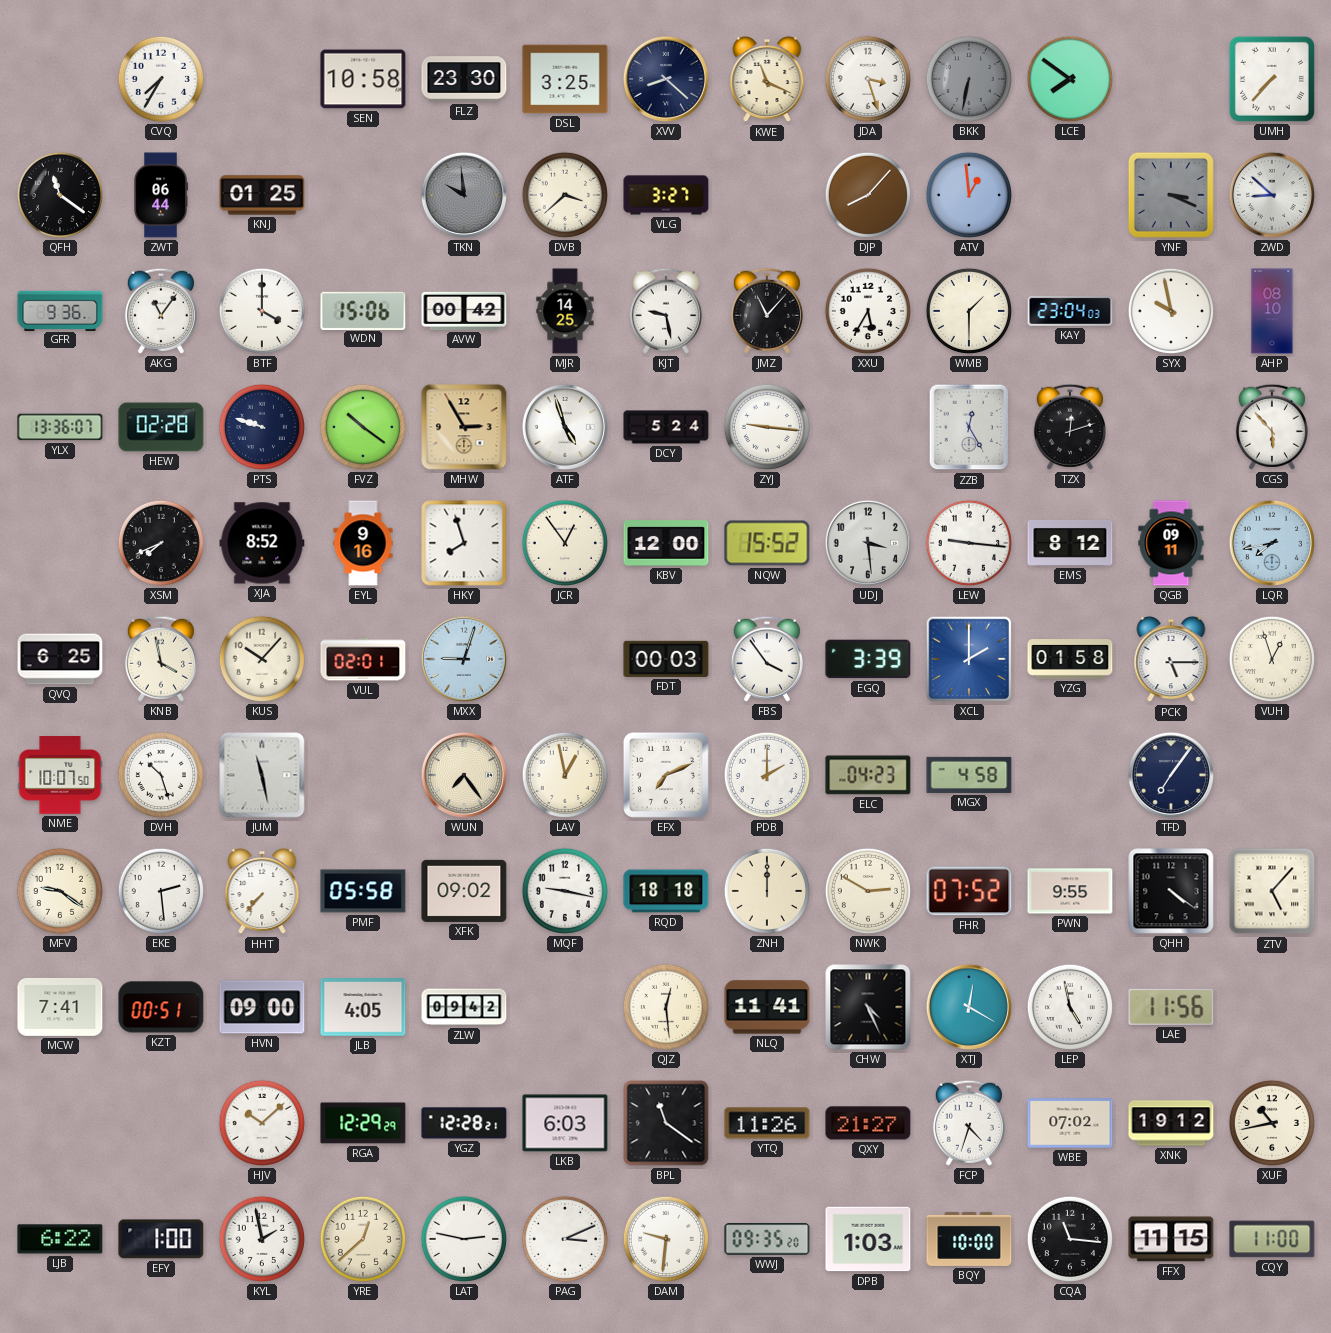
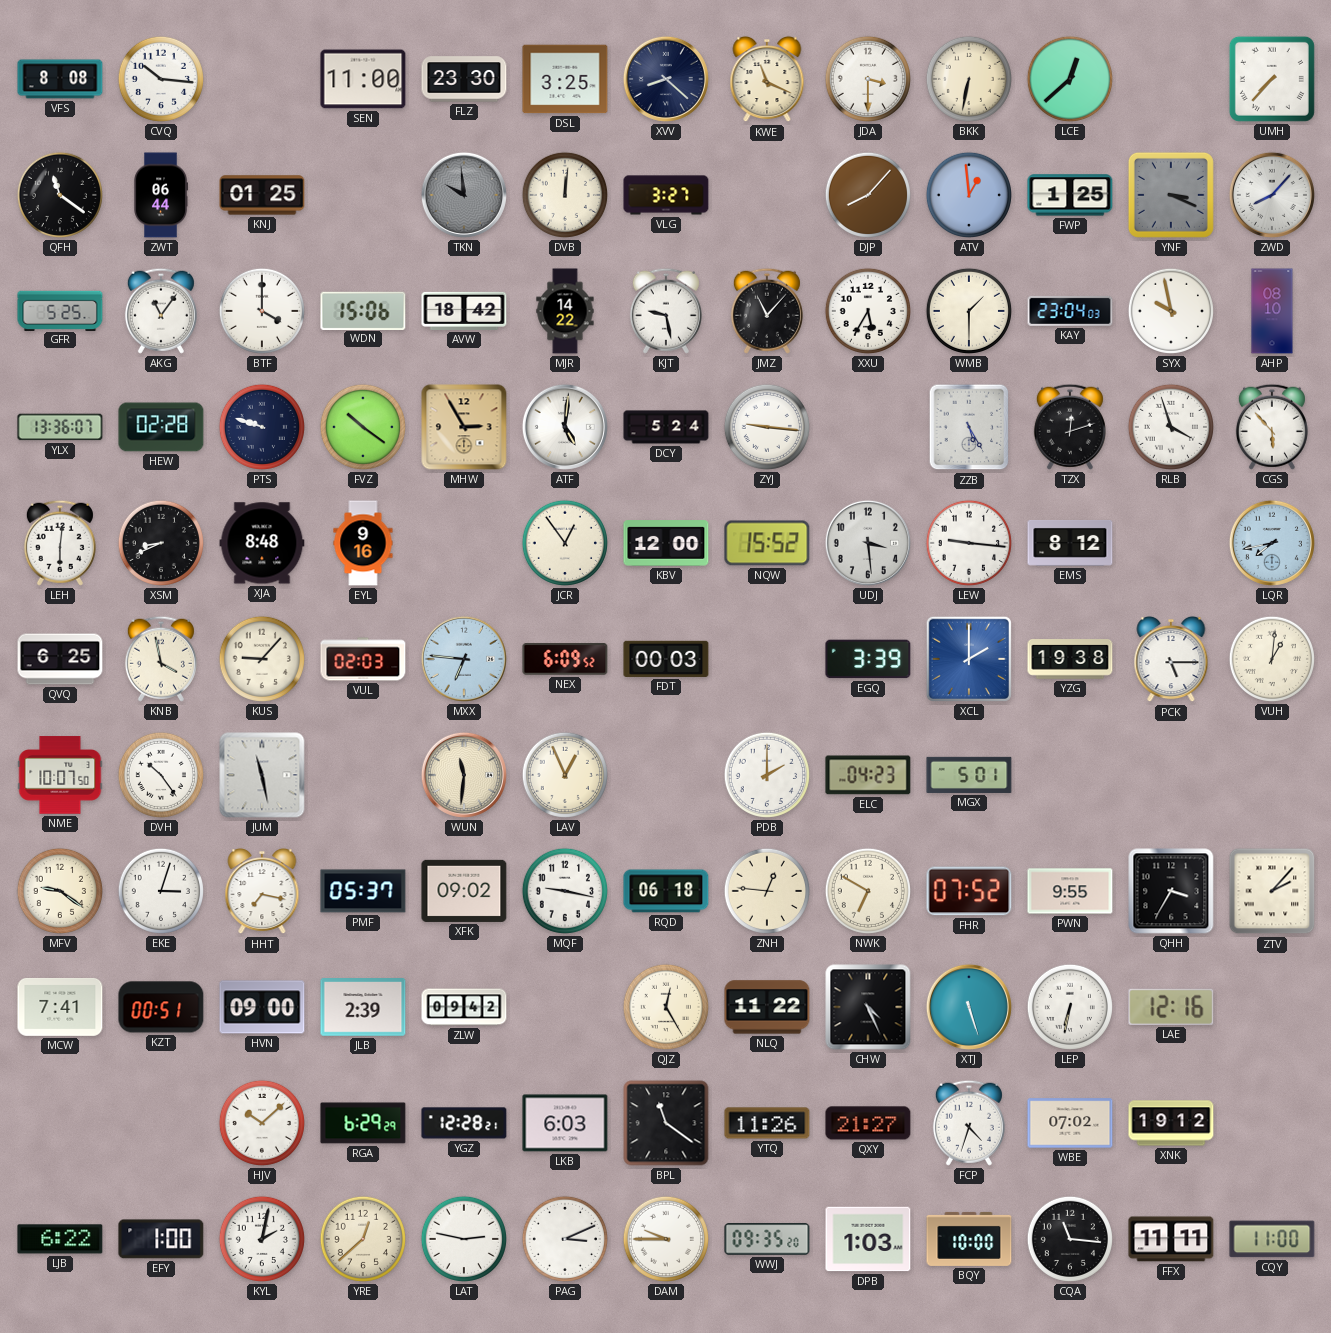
VFS: none -> 8:08
CVQ: 7:35 -> 10:16
SEN: 10:58 -> 11:00
JDA: 3:27 -> 3:30
BKK dial: grey -> cream
LCE: 7:51 -> 12:38
DVB: 3:38 -> 12:01
FWP: none -> 1:25
ZWD: 8:52 -> 8:07
GFR: 9:36 -> 5:25
AVW: 00:42 -> 18:42
MJR: 14:25 -> 14:22
ATF: 4:57 -> 5:01
ZZB: 12:25 -> 5:25
RLB: none -> 3:57
LEH: none -> 6:01
XSM: 7:41 -> 8:41
XJA: 8:52 -> 8:48
HKY: 7:57 -> none
QGB: 09:11 -> none
KUS: 10:07 -> 9:07
VUL: 02:01 -> 02:03
MXX: 9:03 -> 6:46
NEX: none -> 6:09
FBS: 3:54 -> none
YZG: 01:58 -> 19:38
VUH: 12:57 -> 1:01
DVH: 10:27 -> 10:24
WUN: 7:24 -> 11:31
LAV: 12:58 -> 12:56
EFX: 7:11 -> none
MGX: 4:58 -> 5:01
TFD: 7:06 -> none
EKE: 2:29 -> 3:03
HHT: 7:37 -> 7:17
PMF: 05:58 -> 05:37
RQD: 18:18 -> 06:18
ZNH: 12:00 -> 12:46
NWK: 2:50 -> 6:50
QHH: 4:21 -> 3:35
ZTV: 5:07 -> 2:07
JLB: 4:05 -> 2:39
QJZ: 12:29 -> 12:25
NLQ: 11:41 -> 11:22
XTJ: 12:20 -> 5:27
LEP: 4:58 -> 6:32
LAE: 11:56 -> 12:16
RGA: 12:29 -> 6:29
XUF: 10:43 -> none
KYL: 1:58 -> 2:02
DAM: 9:31 -> 9:45
FFX: 11:15 -> 11:11
